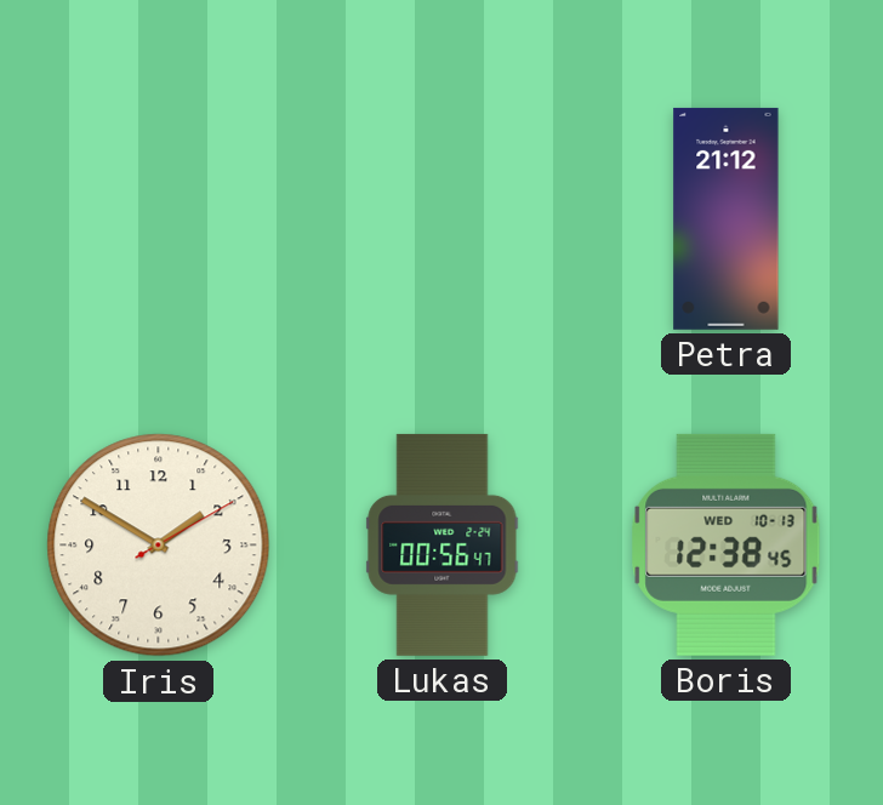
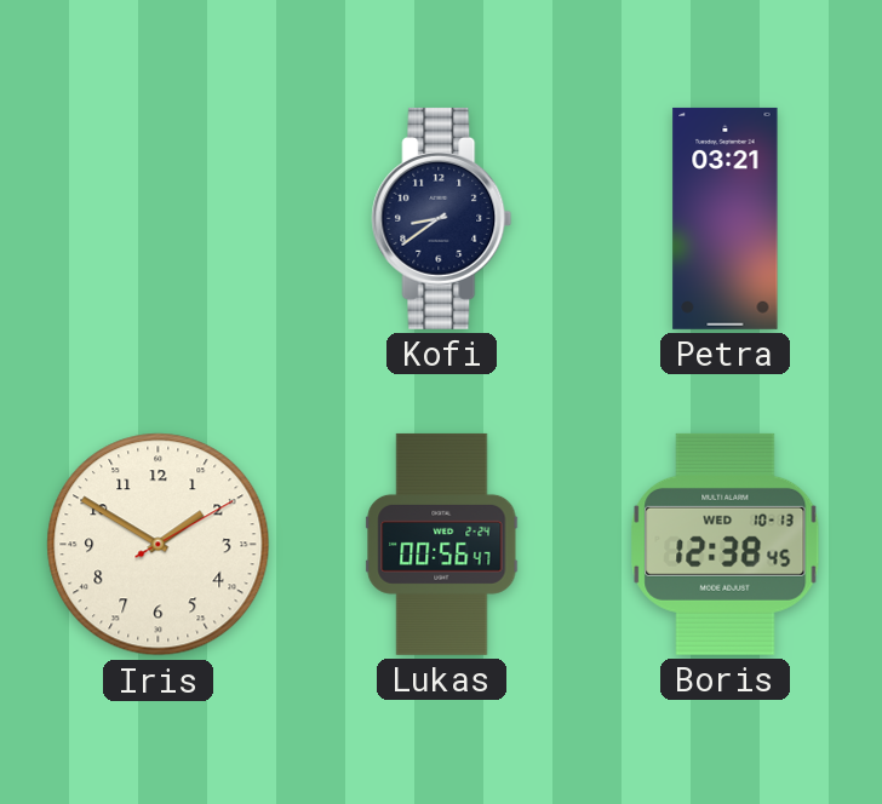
Kofi: none -> 8:39
Petra: 21:12 -> 03:21
